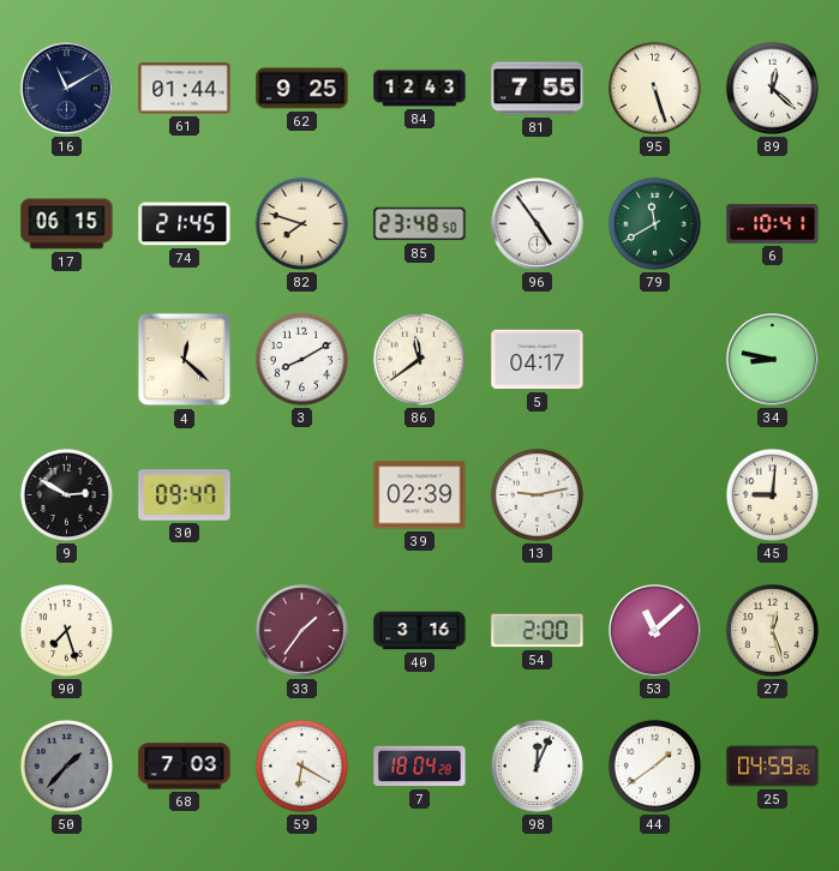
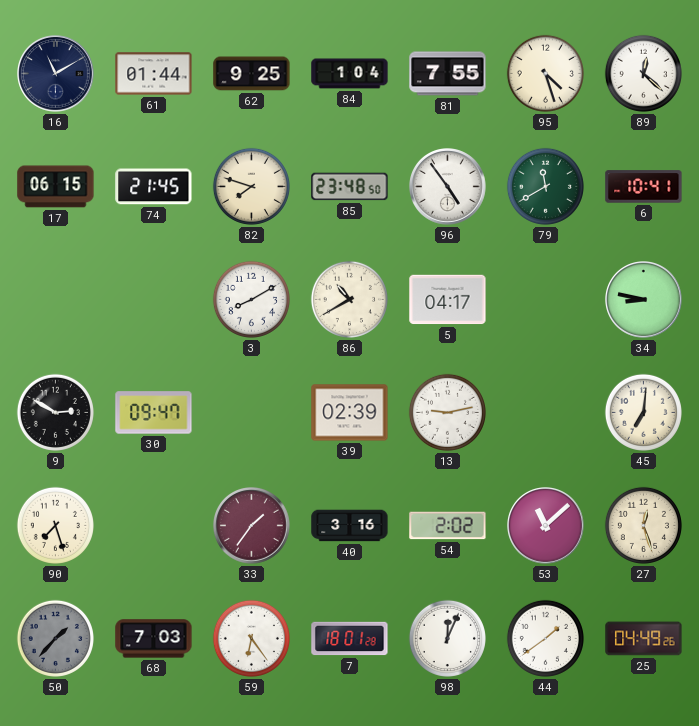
84: 12:43 -> 1:04
95: 5:27 -> 4:27
4: 12:22 -> none
86: 11:39 -> 10:40
45: 9:01 -> 7:01
54: 2:00 -> 2:02
59: 6:20 -> 6:24
7: 18:04 -> 18:01
25: 04:59 -> 04:49
